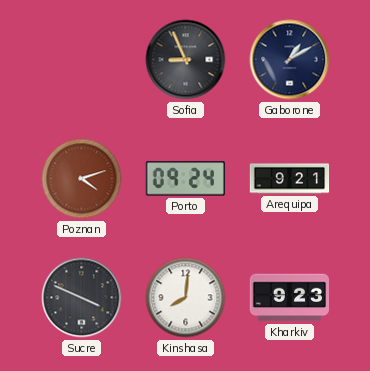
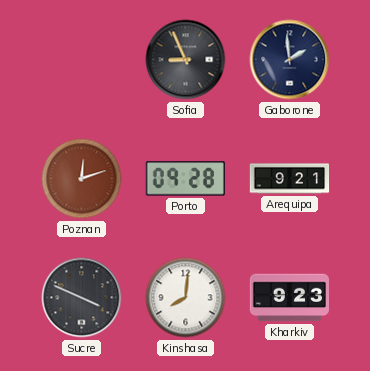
Gaborone: 1:10 -> 1:59
Poznan: 4:12 -> 12:12
Porto: 09:24 -> 09:28
